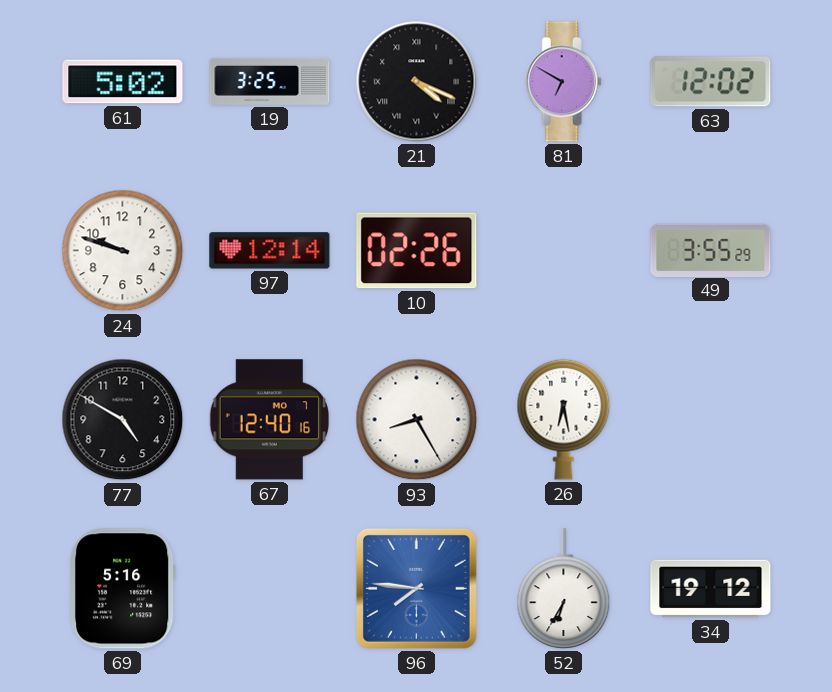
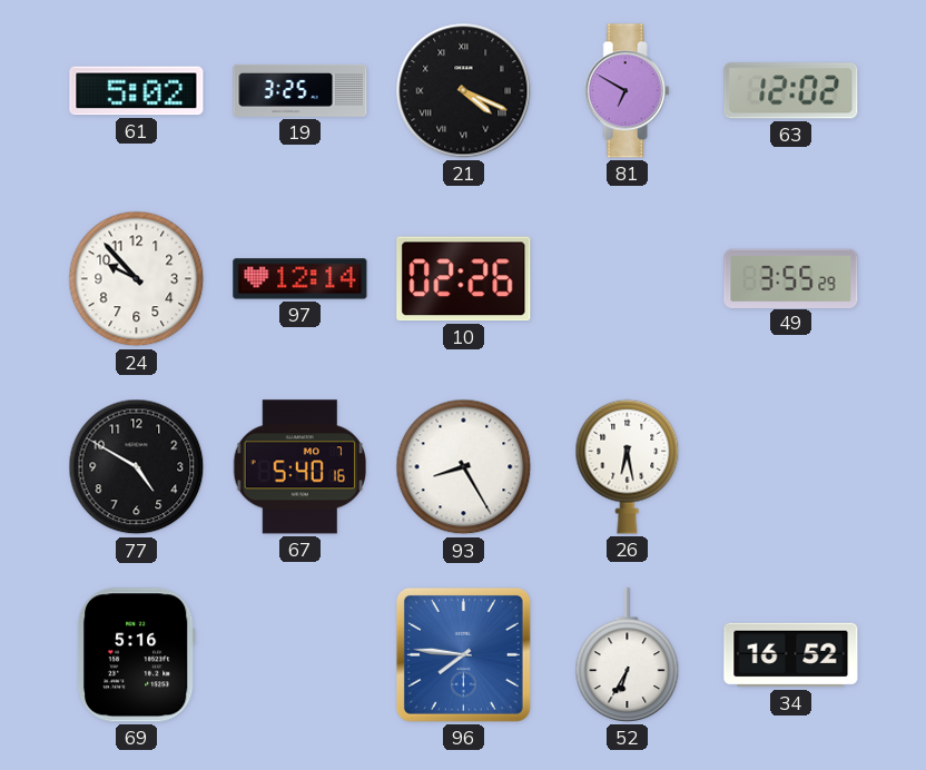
24: 9:48 -> 9:53
67: 12:40 -> 5:40
34: 19:12 -> 16:52
